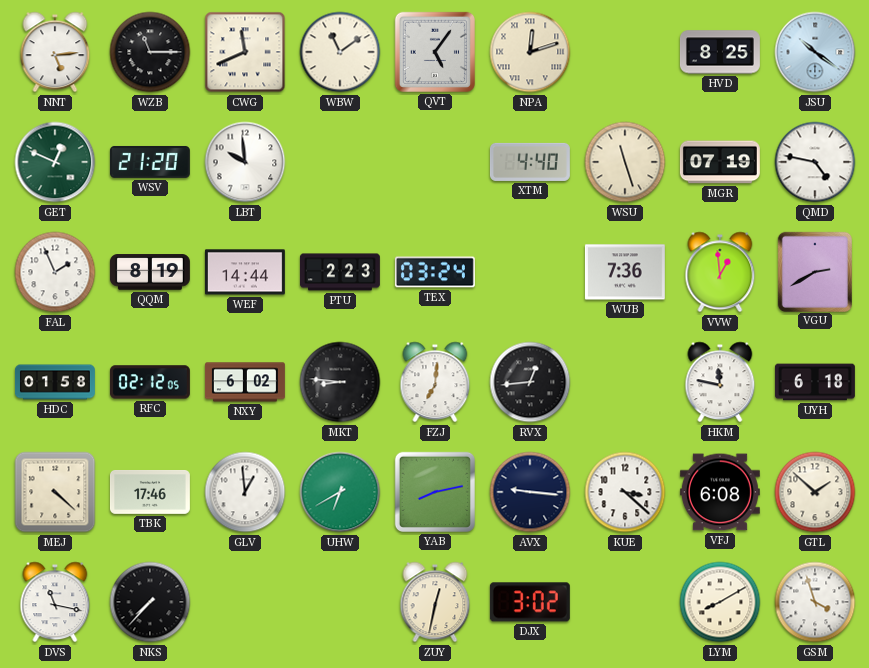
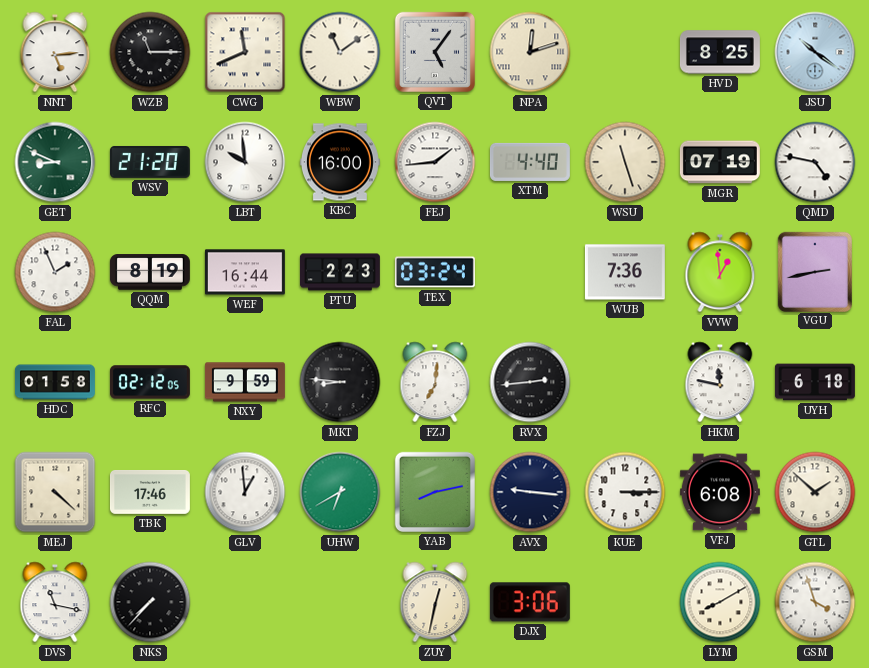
GET: 12:49 -> 8:49
KBC: none -> 16:00
FEJ: none -> 1:44
WEF: 14:44 -> 16:44
VGU: 2:40 -> 2:43
NXY: 6:02 -> 9:59
RVX: 12:44 -> 2:44
KUE: 3:22 -> 3:15
DJX: 3:02 -> 3:06
